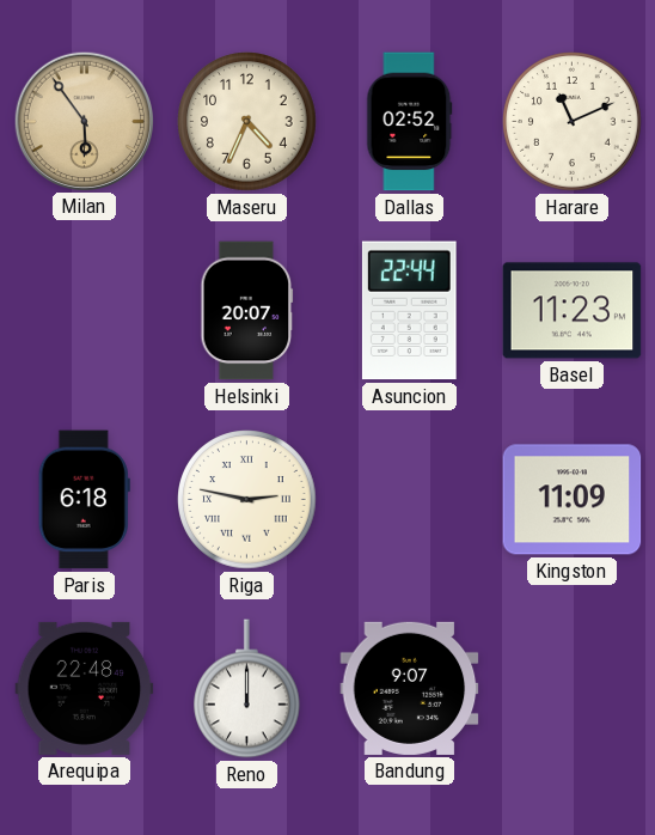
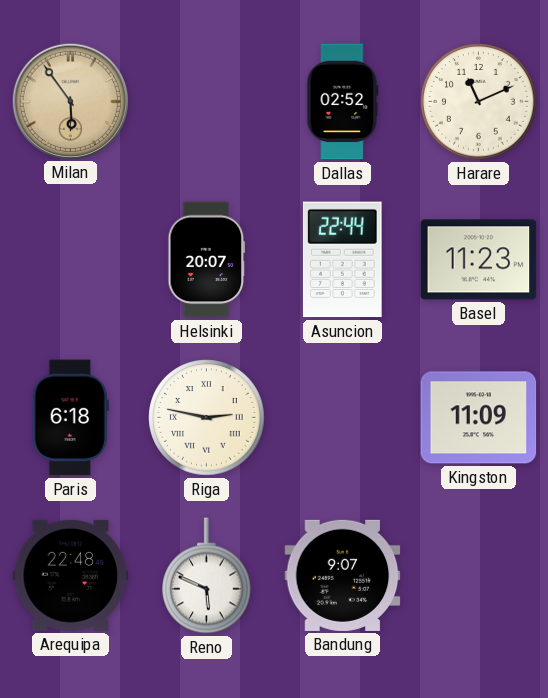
Maseru: 4:34 -> none
Reno: 12:00 -> 5:49
